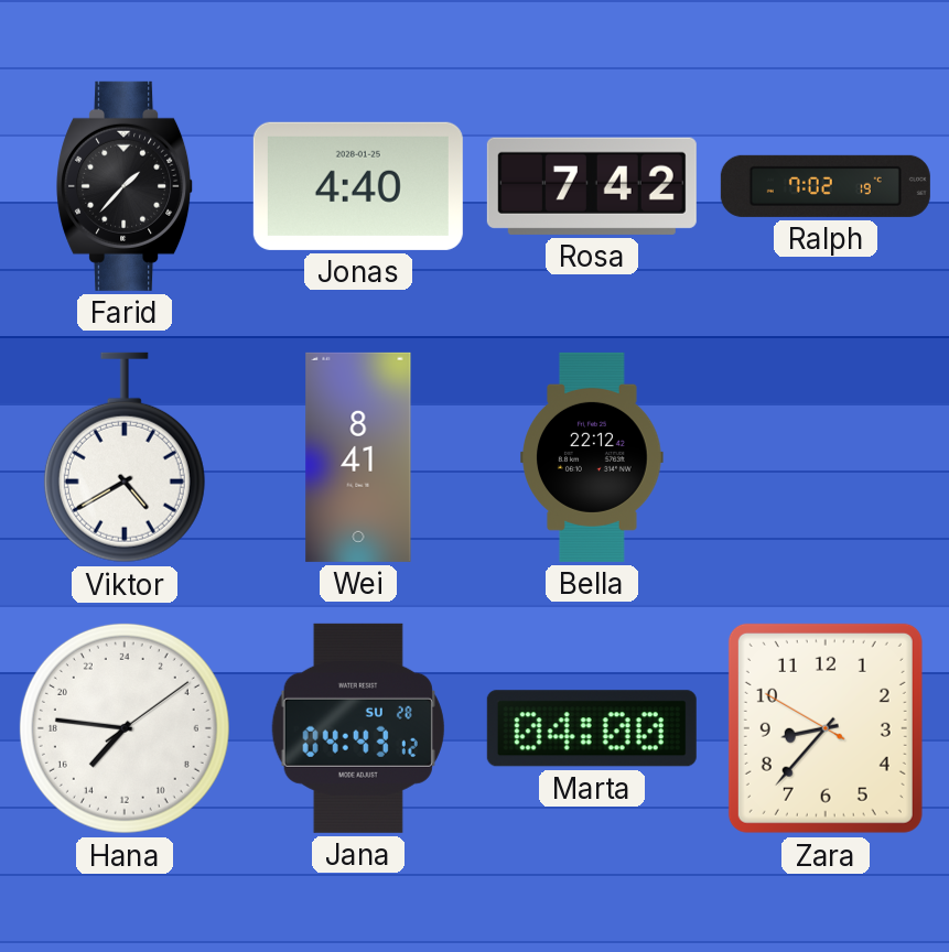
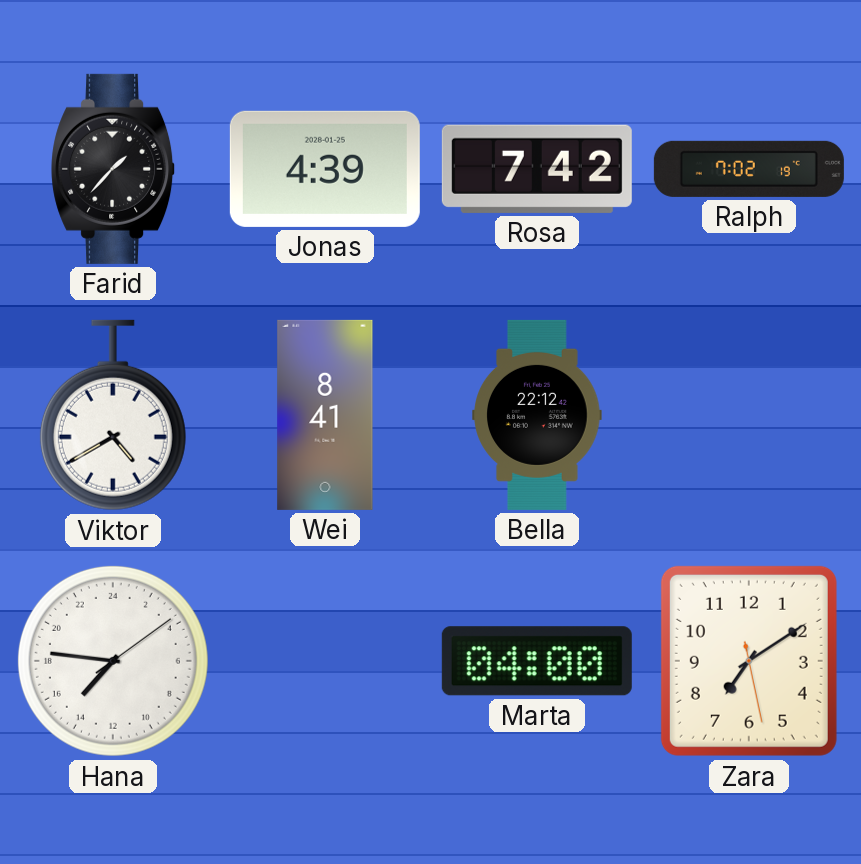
Jonas: 4:40 -> 4:39
Jana: 04:43 -> none
Zara: 8:36 -> 7:09
